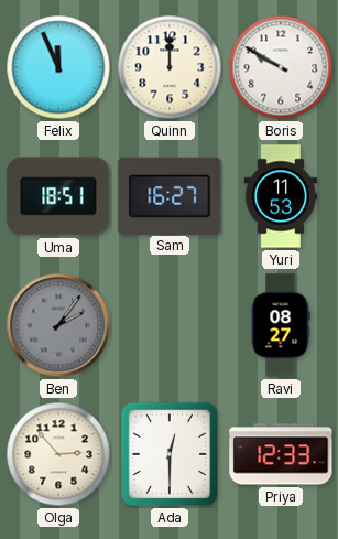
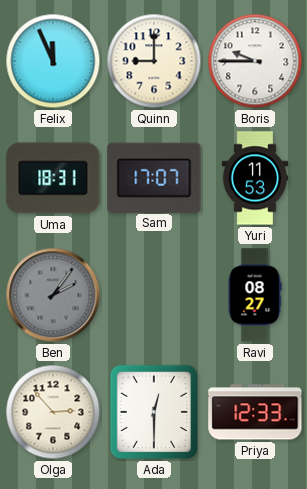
Quinn: 12:00 -> 9:00
Boris: 9:50 -> 9:45
Uma: 18:51 -> 18:31
Sam: 16:27 -> 17:07
